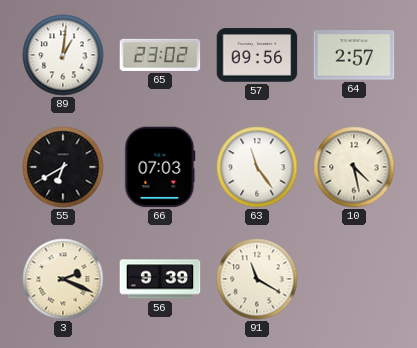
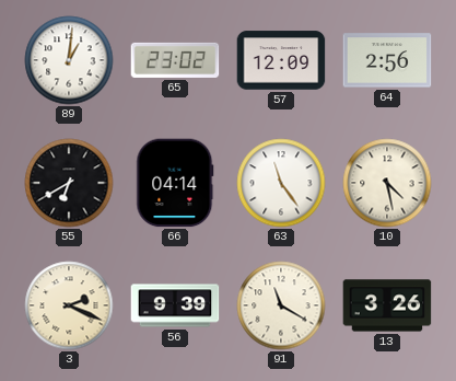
57: 09:56 -> 12:09
64: 2:57 -> 2:56
66: 07:03 -> 04:14
13: none -> 3:26
